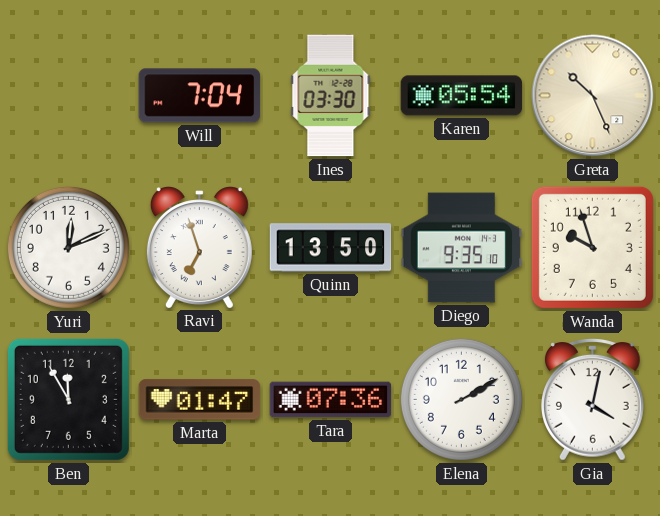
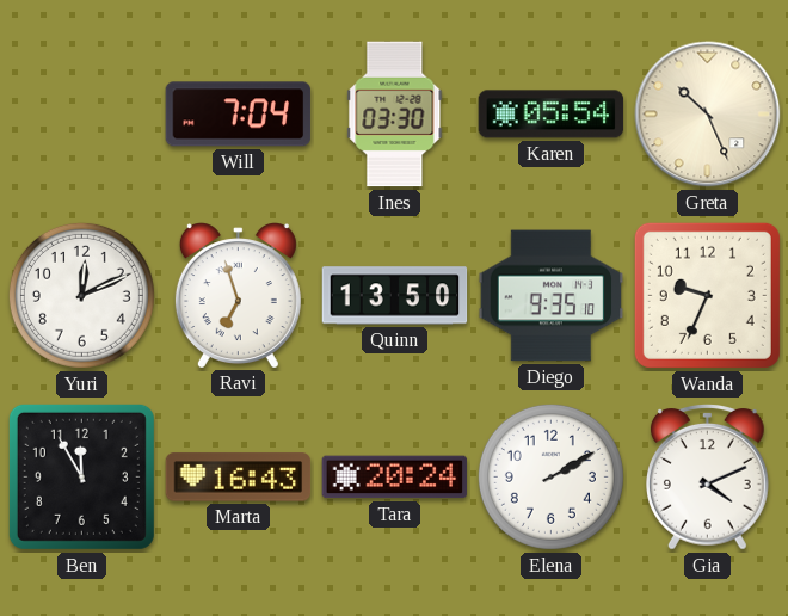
Wanda: 9:57 -> 9:34
Marta: 01:47 -> 16:43
Tara: 07:36 -> 20:24
Gia: 4:02 -> 4:11
